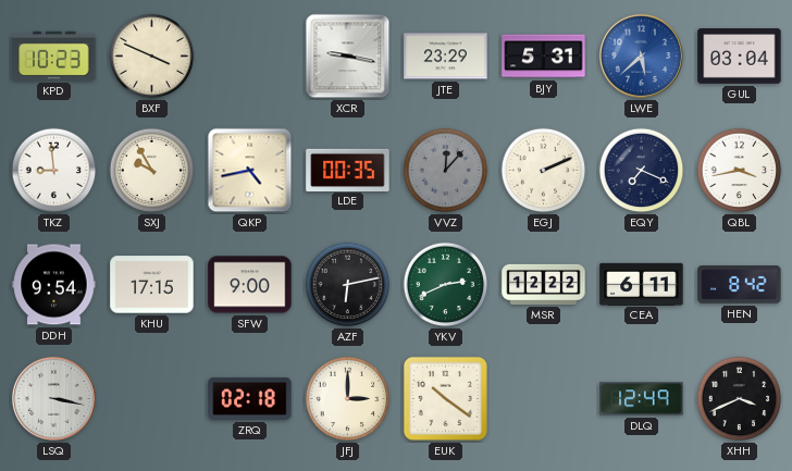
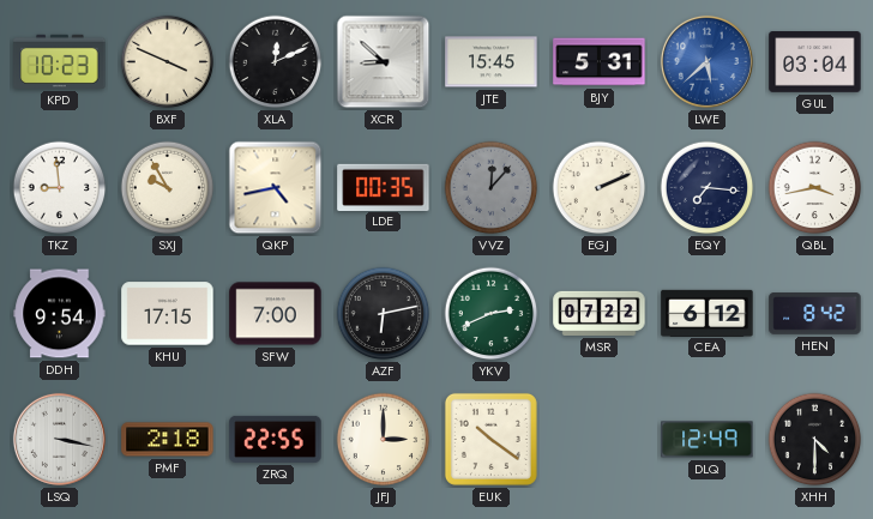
XLA: none -> 12:11
XCR: 9:17 -> 8:52
JTE: 23:29 -> 15:45
EQY: 7:19 -> 7:16
SFW: 9:00 -> 7:00
MSR: 12:22 -> 07:22
CEA: 6:11 -> 6:12
PMF: none -> 2:18
ZRQ: 02:18 -> 22:55
XHH: 3:41 -> 4:30
